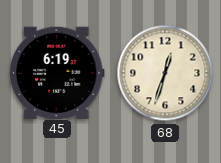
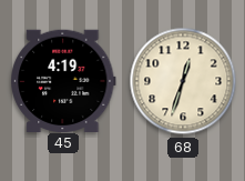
45: 6:19 -> 4:19
